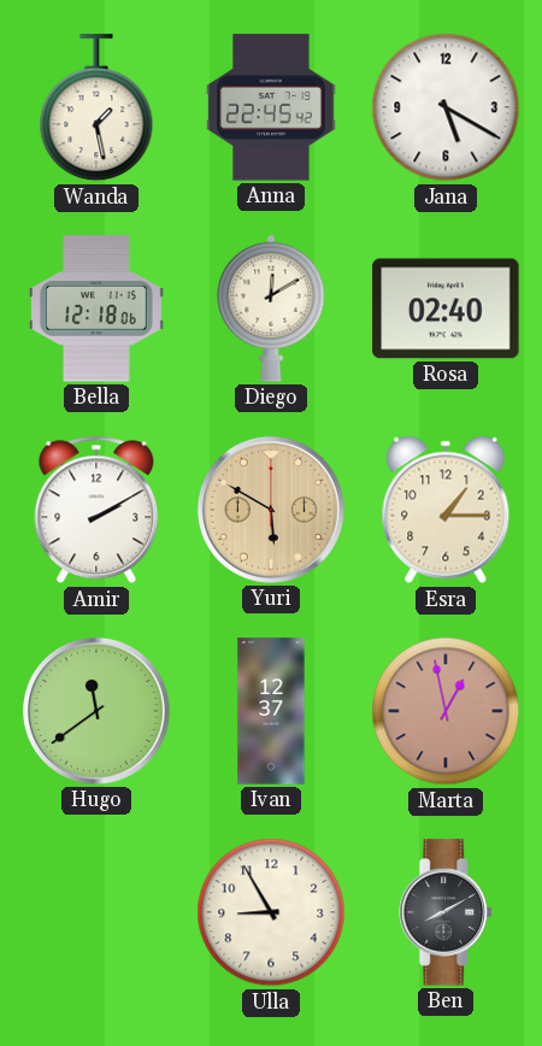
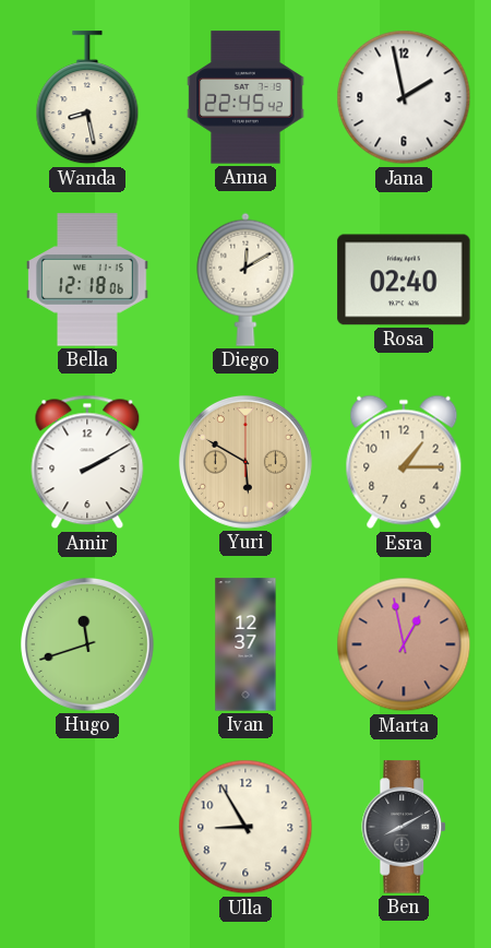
Wanda: 1:28 -> 8:28
Jana: 5:20 -> 1:58
Hugo: 11:39 -> 11:42
